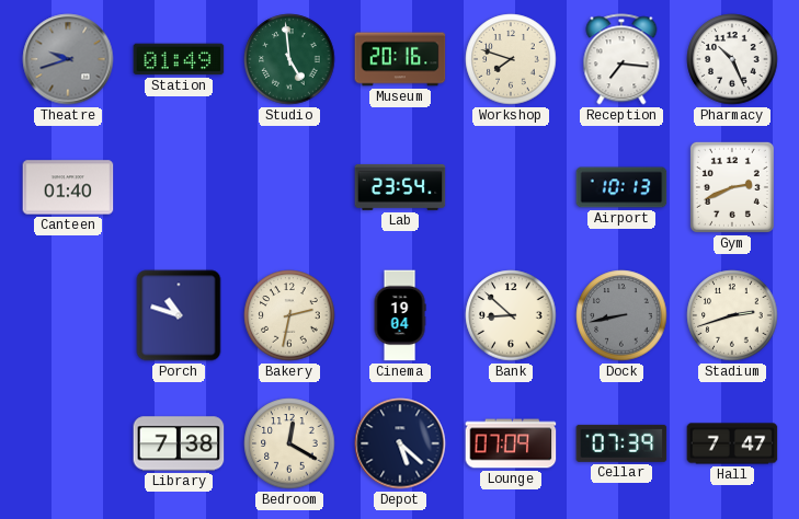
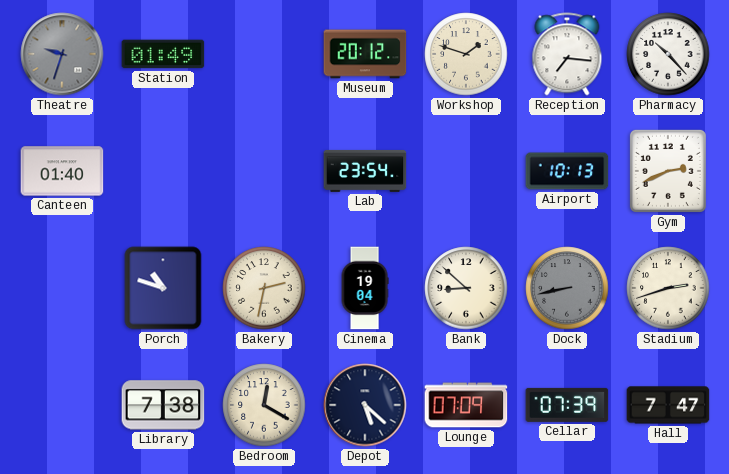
Theatre: 9:42 -> 9:33
Studio: 4:59 -> none
Museum: 20:16 -> 20:12
Workshop: 7:48 -> 1:48
Pharmacy: 10:26 -> 10:23
